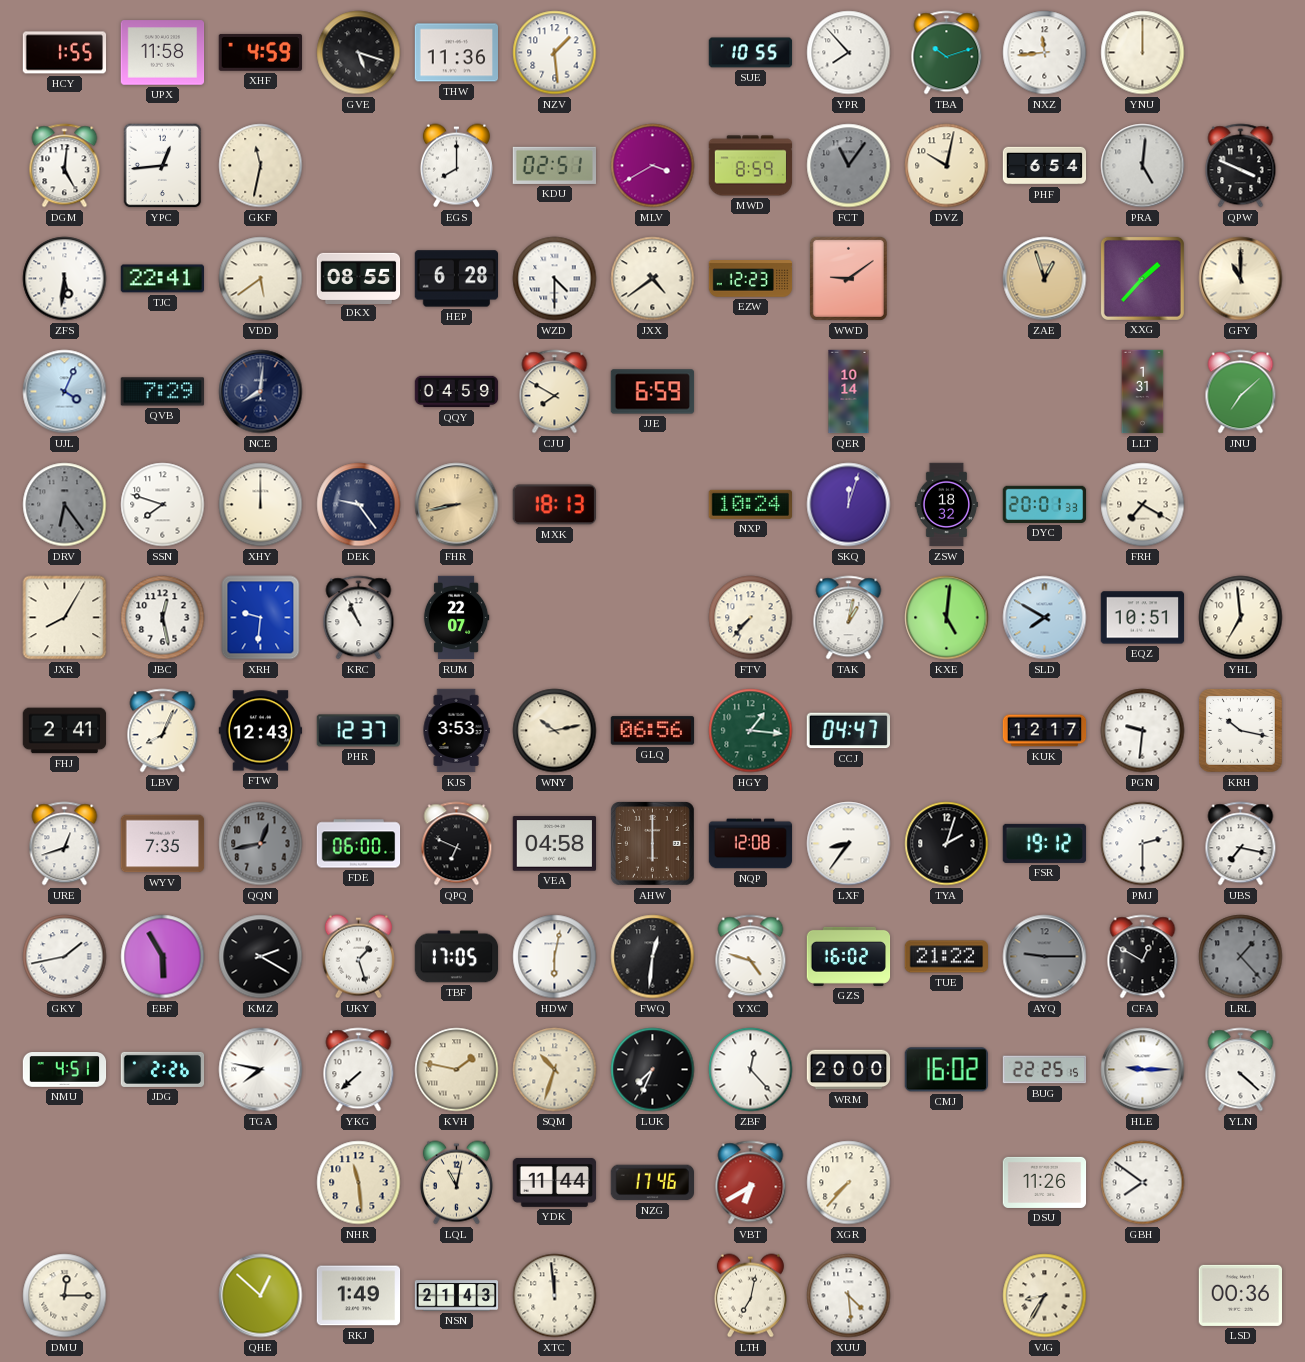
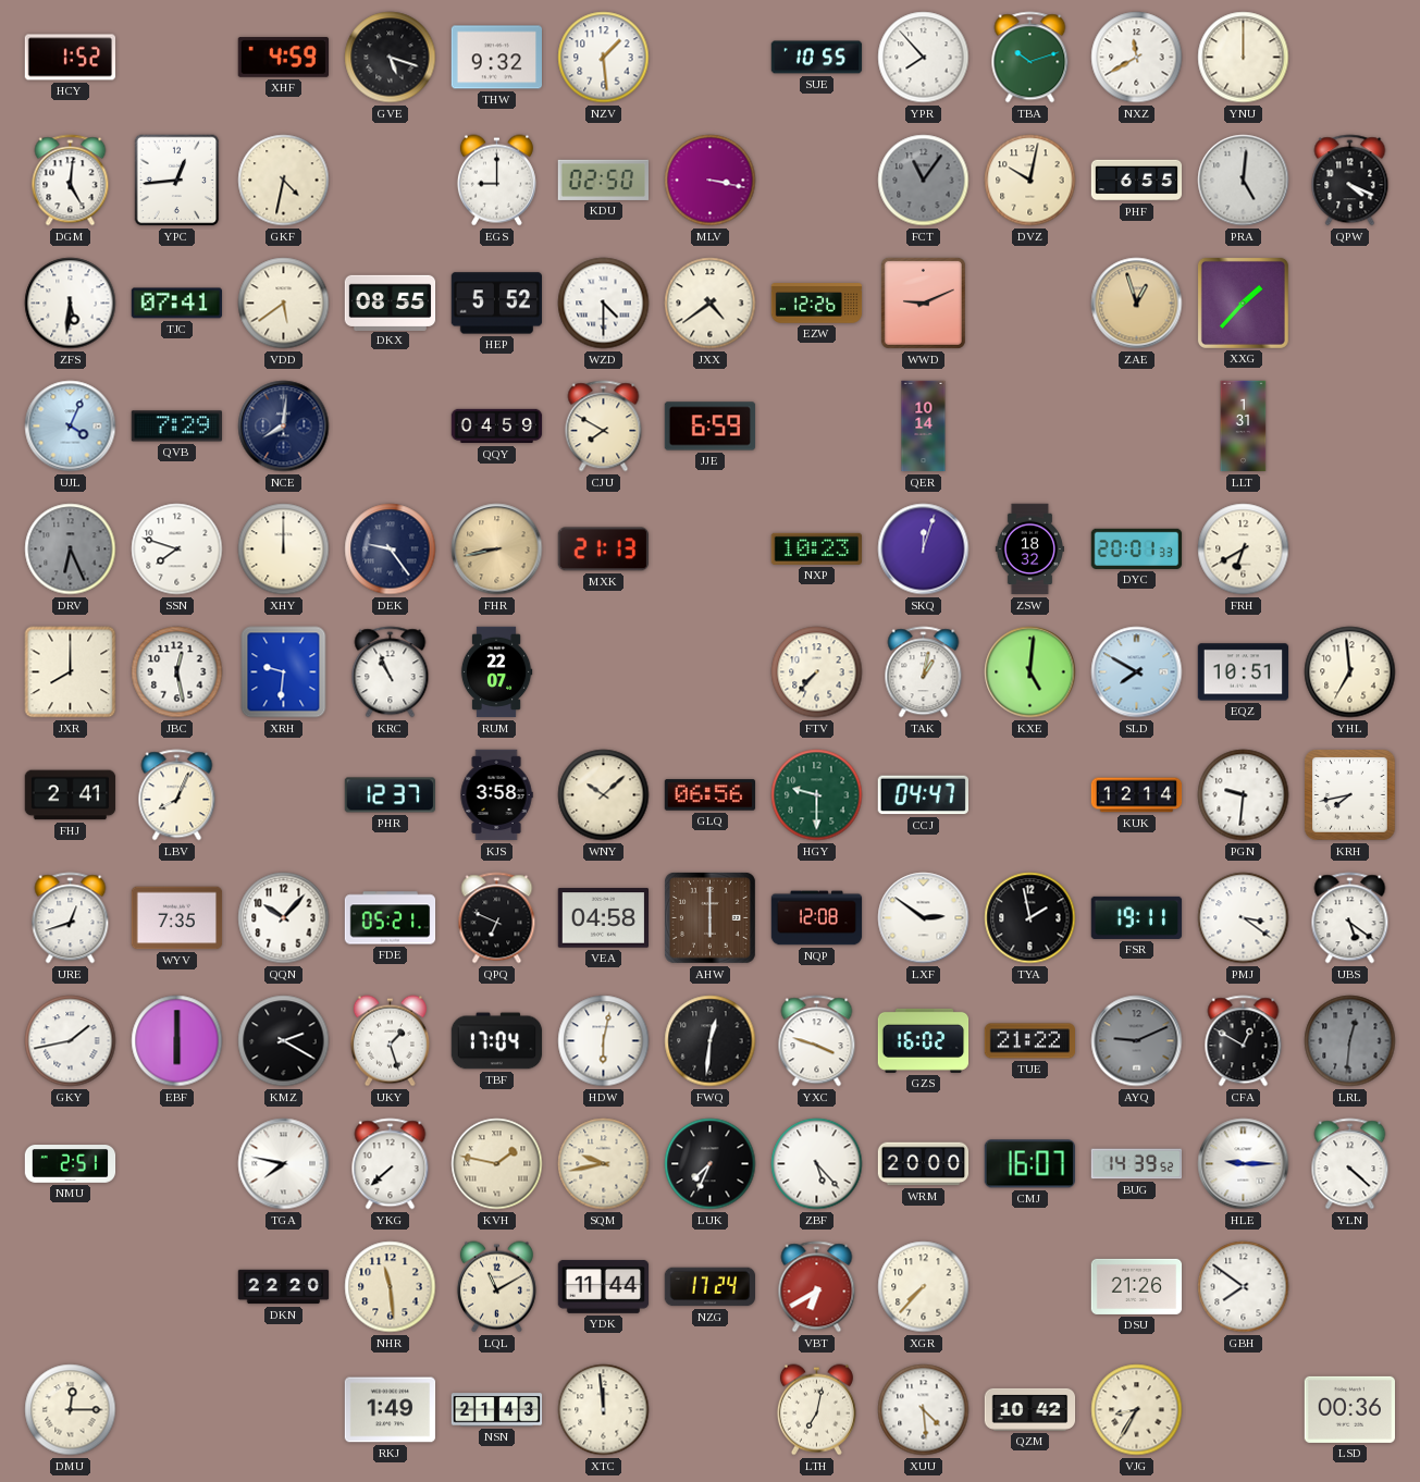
HCY: 1:55 -> 1:52
UPX: 11:58 -> none
THW: 11:36 -> 9:32
NXZ: 11:44 -> 11:40
GKF: 11:32 -> 4:32
EGS: 8:00 -> 9:00
KDU: 02:51 -> 02:50
MLV: 3:40 -> 3:17
MWD: 8:59 -> none
PHF: 6:54 -> 6:55
QPW: 3:49 -> 4:19
TJC: 22:41 -> 07:41
HEP: 6:28 -> 5:52
EZW: 12:23 -> 12:26
WWD: 9:09 -> 9:11
GFY: 11:00 -> none
JNU: 7:08 -> none
DRV: 6:24 -> 6:26
MXK: 18:13 -> 21:13
NXP: 10:24 -> 10:23
FRH: 7:20 -> 6:40
JXR: 8:05 -> 8:00
FTW: 12:43 -> none
KJS: 3:53 -> 3:58
WNY: 10:13 -> 10:08
HGY: 1:16 -> 9:30
KUK: 12:17 -> 12:14
KRH: 10:17 -> 7:43
QQN: 12:43 -> 10:07
QQN dial: grey -> white
FDE: 06:00 -> 05:21
LXF: 8:36 -> 2:51
TYA: 2:03 -> 1:58
FSR: 19:12 -> 19:11
PMJ: 2:30 -> 3:21
UBS: 7:17 -> 5:21
EBF: 5:55 -> 6:00
TBF: 17:05 -> 17:04
YXC: 4:48 -> 3:48
AYQ: 9:15 -> 9:11
LRL: 1:23 -> 12:31
NMU: 4:51 -> 2:51
JDG: 2:26 -> none
SQM: 10:33 -> 9:43
ZBF: 12:23 -> 5:23
CMJ: 16:02 -> 16:07
BUG: 22:25 -> 14:39
DKN: none -> 22:20
LQL: 11:02 -> 11:10
NZG: 17:46 -> 17:24
DSU: 11:26 -> 21:26
QHE: 12:52 -> none
QZM: none -> 10:42
